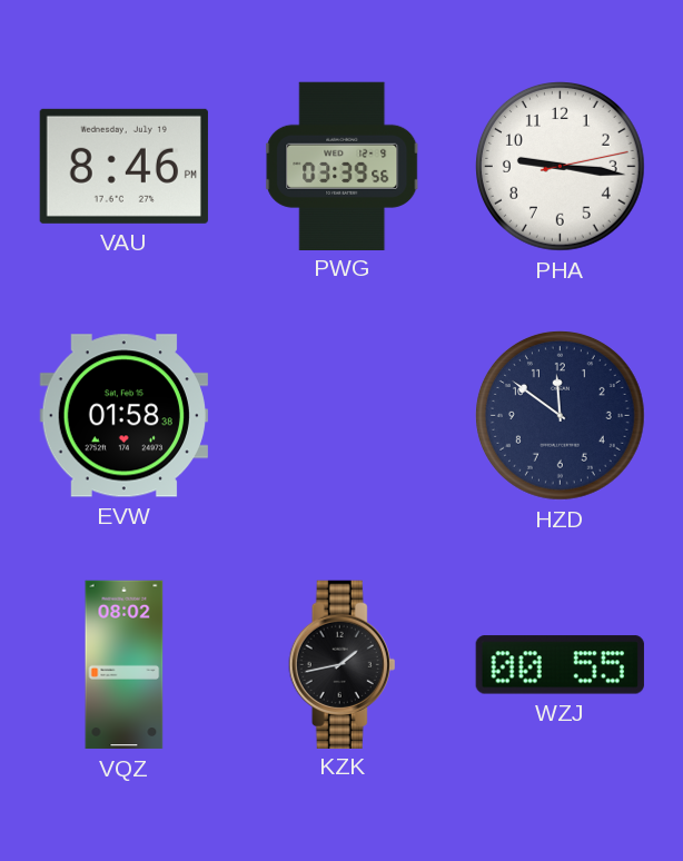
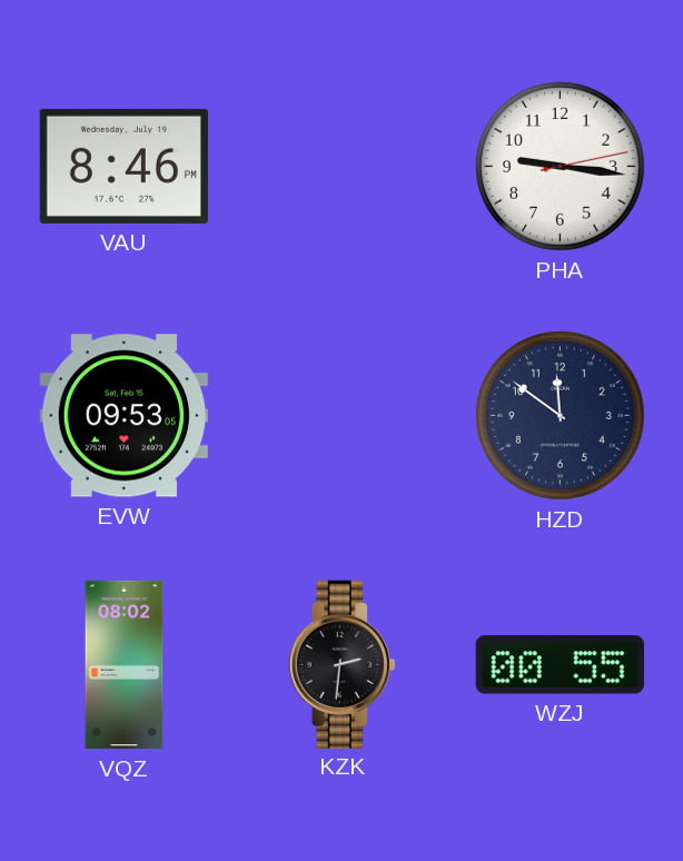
PWG: 03:39 -> none
EVW: 01:58 -> 09:53
KZK: 1:43 -> 2:31
